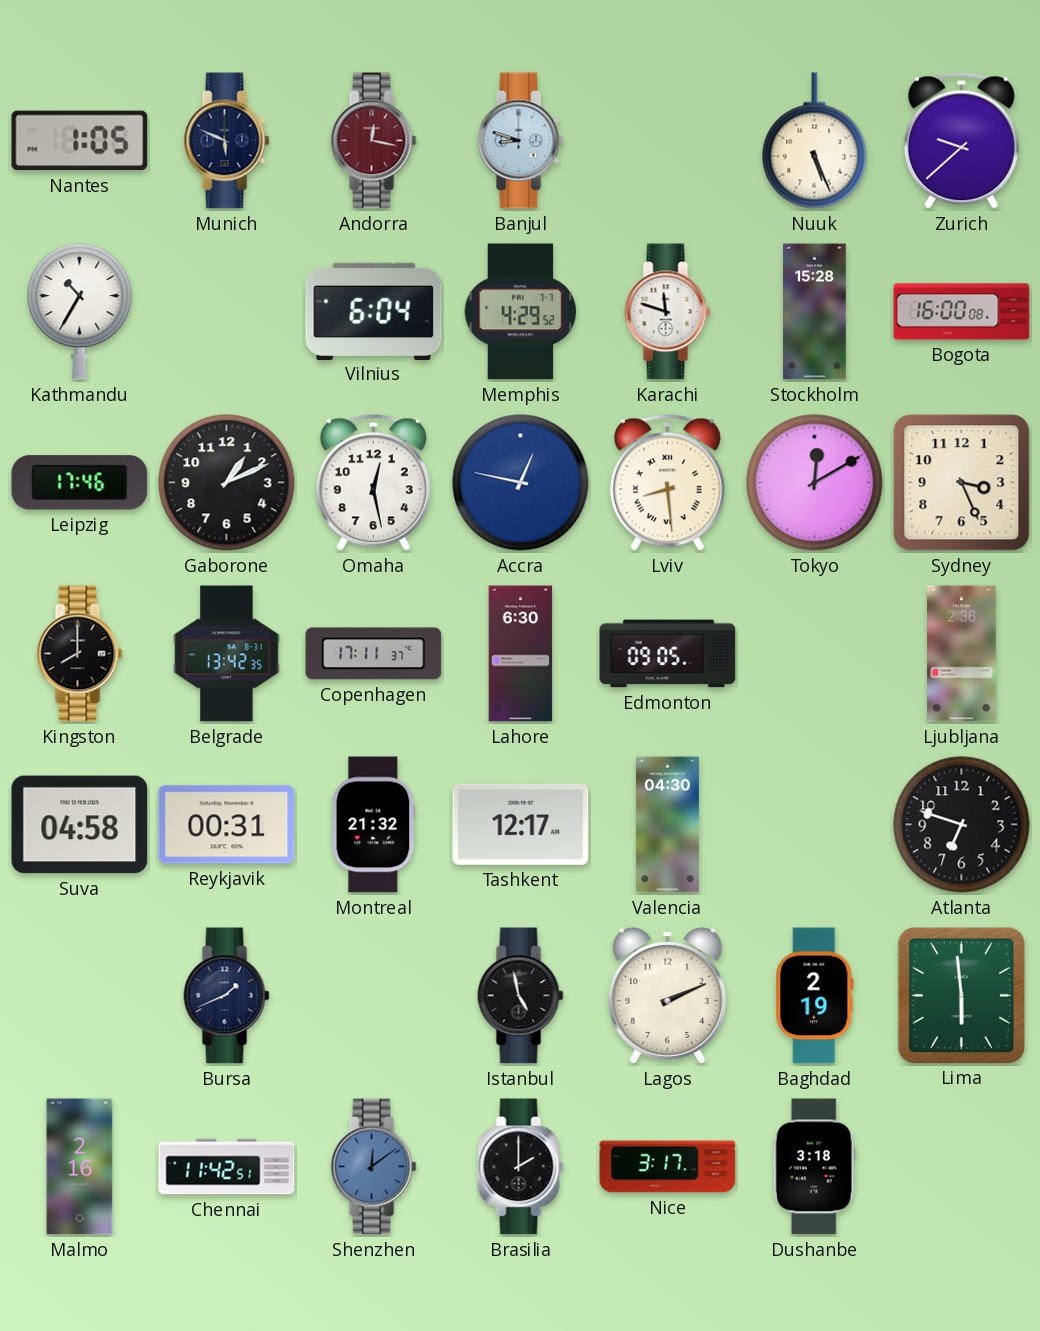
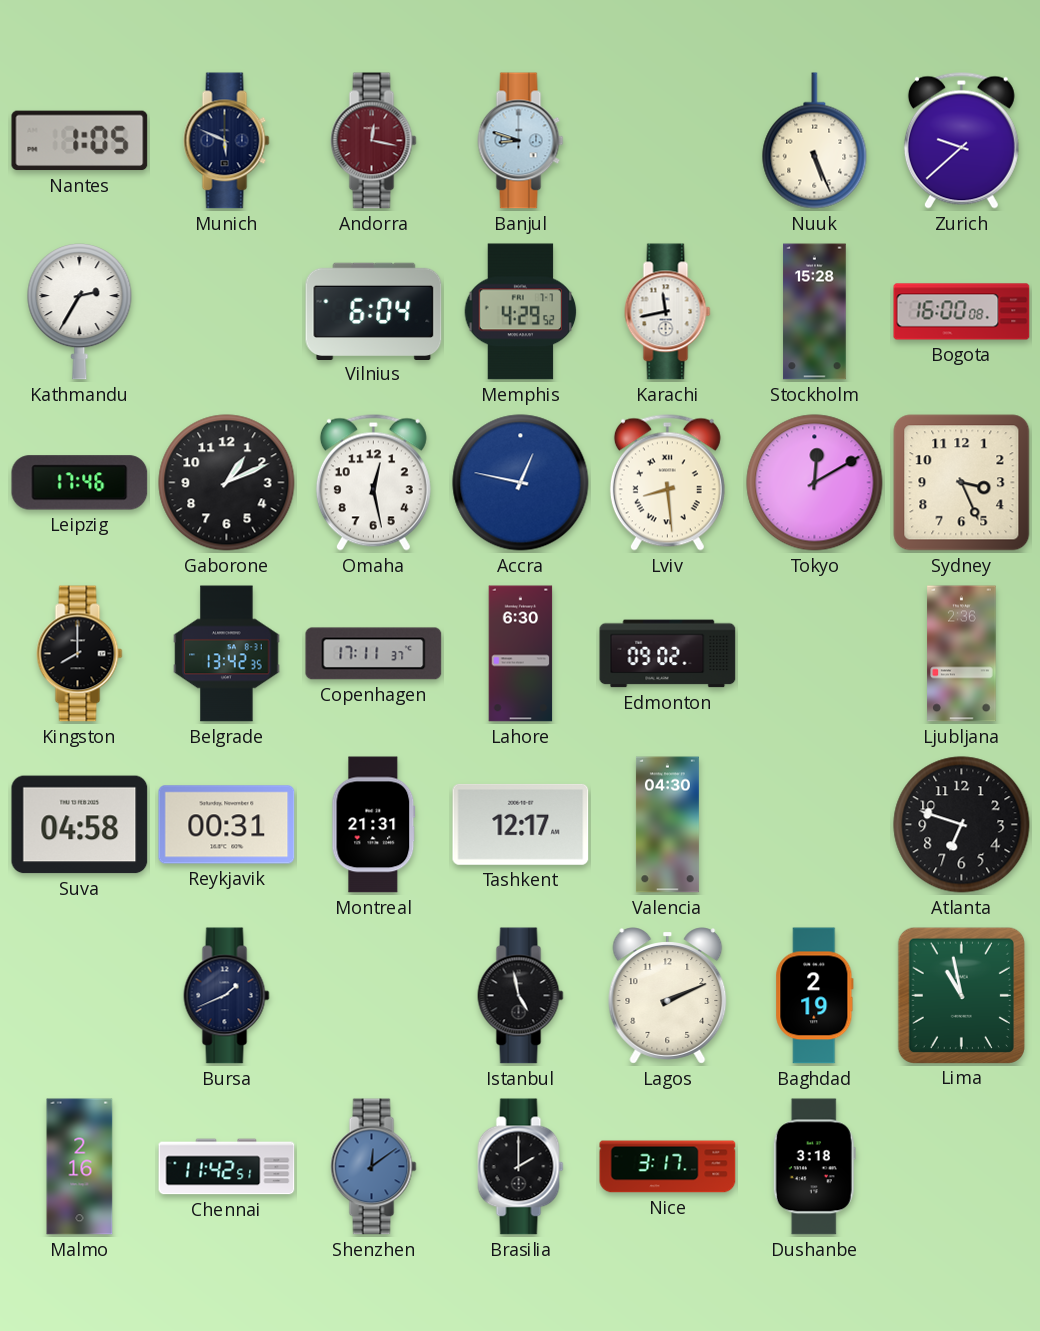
Kathmandu: 10:35 -> 2:35
Karachi: 11:48 -> 11:43
Edmonton: 09:05 -> 09:02
Montreal: 21:32 -> 21:31
Lima: 5:59 -> 10:58
